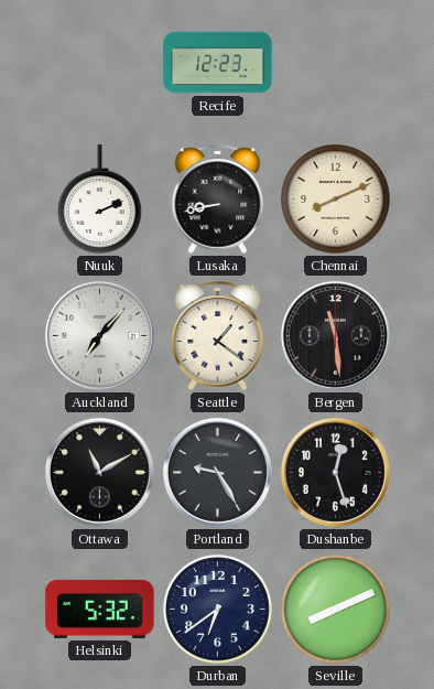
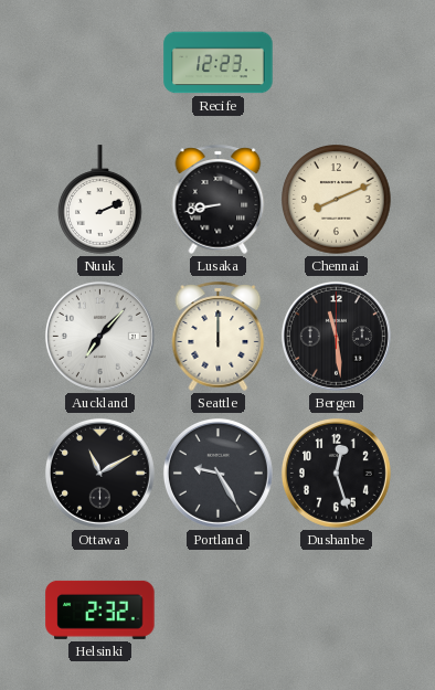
Seattle: 1:21 -> 12:00
Helsinki: 5:32 -> 2:32
Durban: 6:39 -> none
Seville: 8:11 -> none
